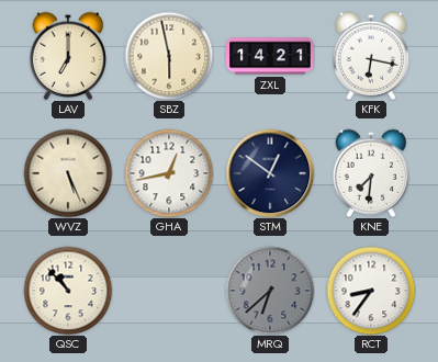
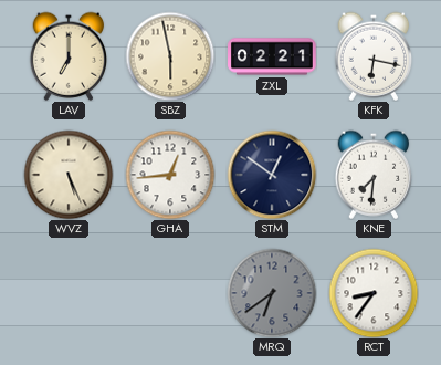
ZXL: 14:21 -> 02:21
GHA: 12:43 -> 12:44
QSC: 10:53 -> none
MRQ: 6:38 -> 6:39
